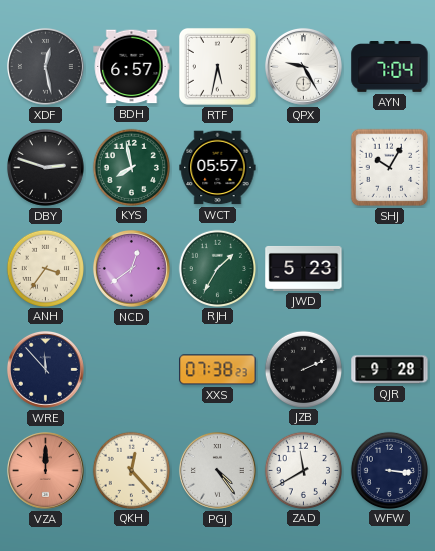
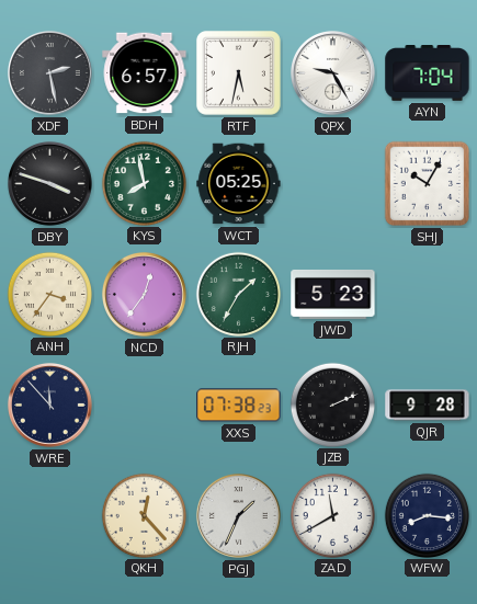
XDF: 12:28 -> 2:28
DBY: 2:48 -> 3:48
WCT: 05:57 -> 05:25
NCD: 12:39 -> 12:36
VZA: 12:00 -> none
PGJ: 4:24 -> 1:34
WFW: 3:16 -> 8:16
